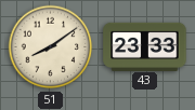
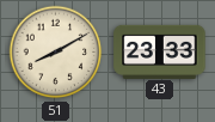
51: 8:09 -> 8:10
